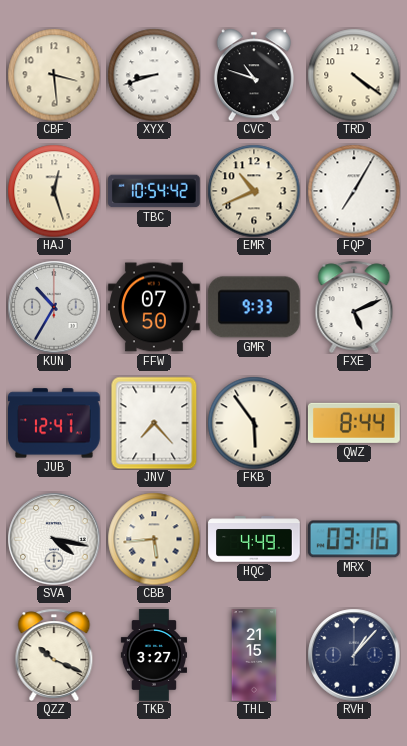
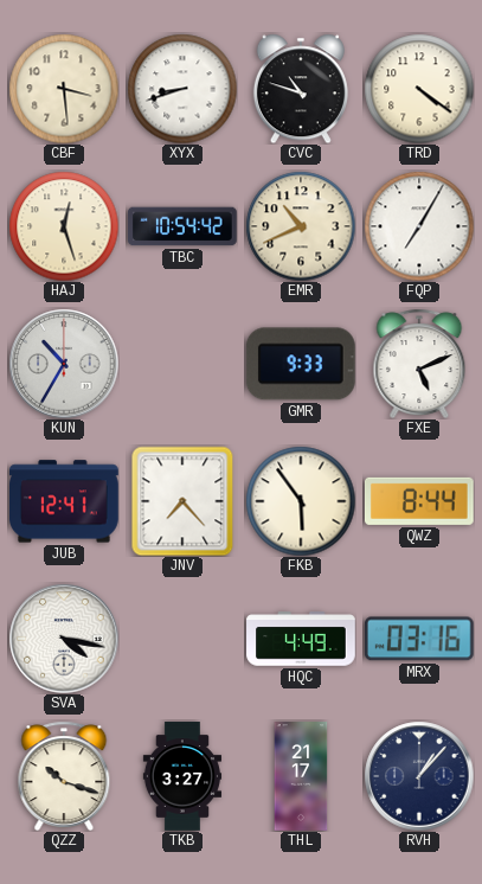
FFW: 07:50 -> none
CBB: 5:44 -> none
QZZ: 10:19 -> 10:18
THL: 21:15 -> 21:17
